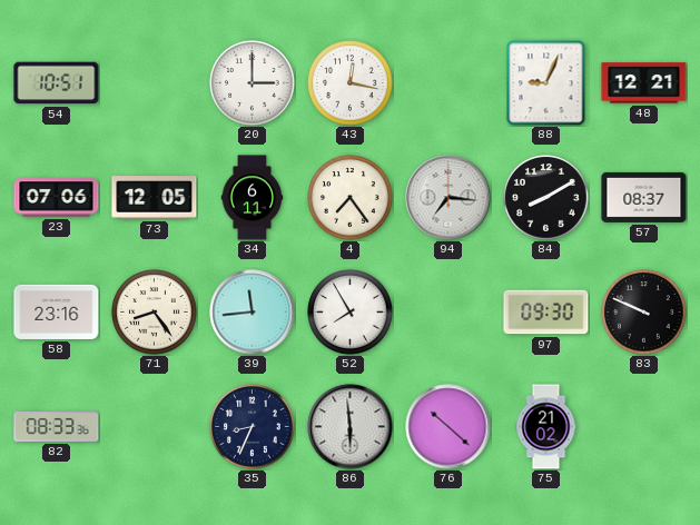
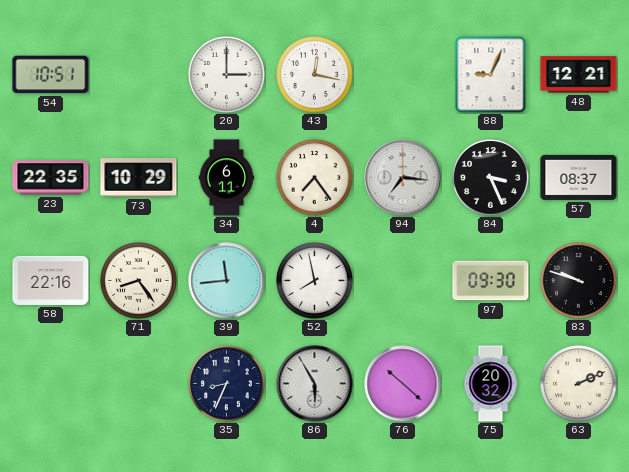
23: 07:06 -> 22:35
73: 12:05 -> 10:29
84: 8:10 -> 3:26
58: 23:16 -> 22:16
52: 7:55 -> 7:58
83: 9:49 -> 9:48
82: 08:33 -> none
86: 5:59 -> 5:55
75: 21:02 -> 20:32
63: none -> 2:11
